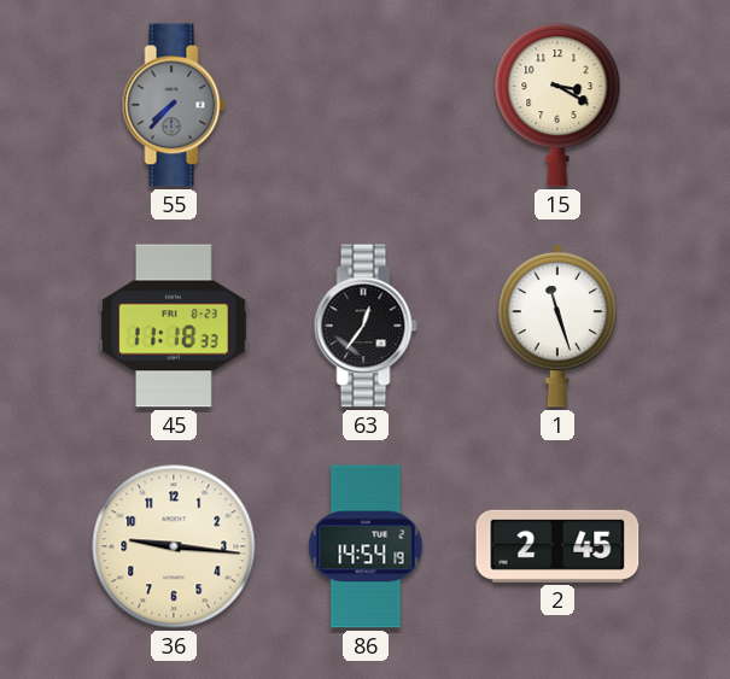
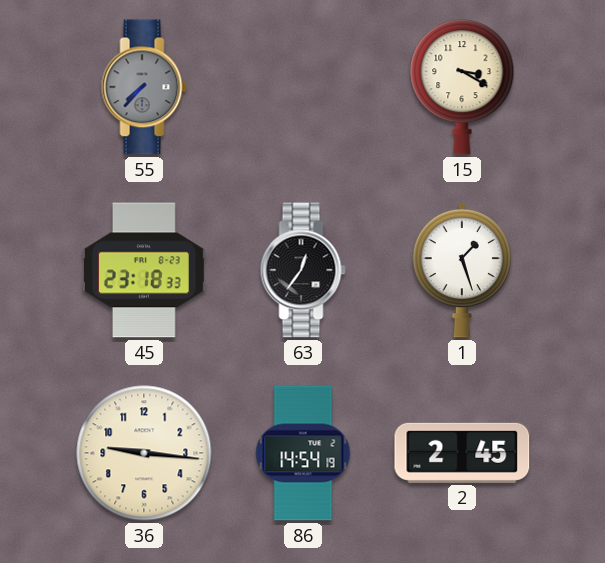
45: 11:18 -> 23:18
1: 11:27 -> 1:27
